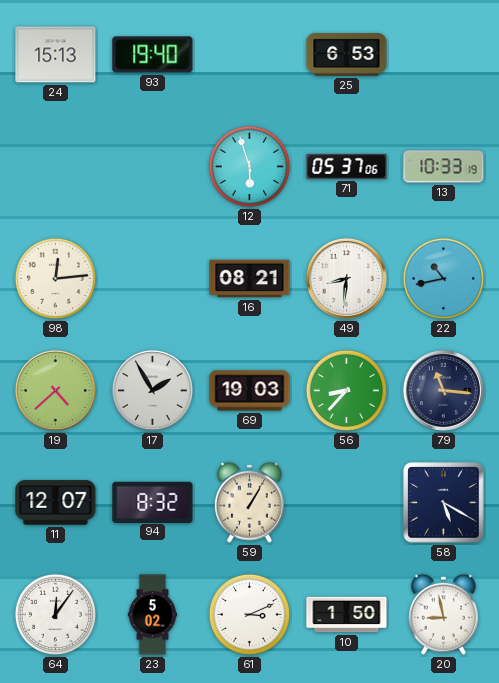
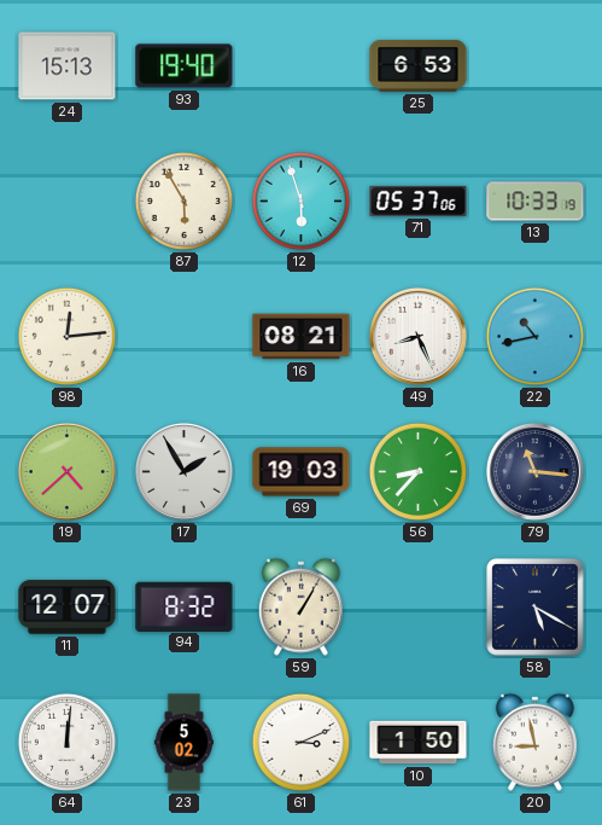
87: none -> 5:55
49: 8:31 -> 8:26
64: 12:06 -> 12:01
